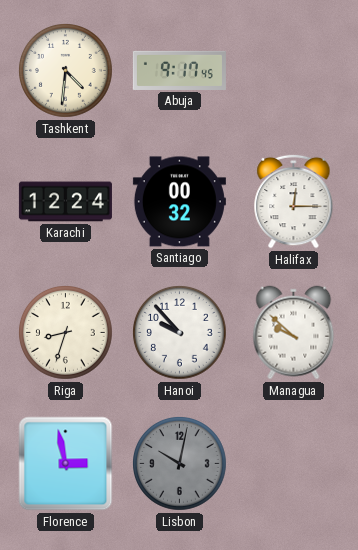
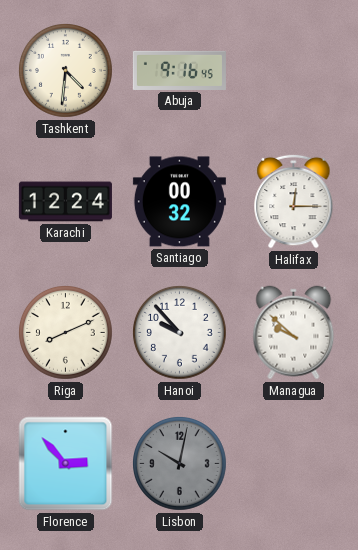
Abuja: 9:17 -> 9:16
Riga: 8:33 -> 8:11
Florence: 2:58 -> 2:53
